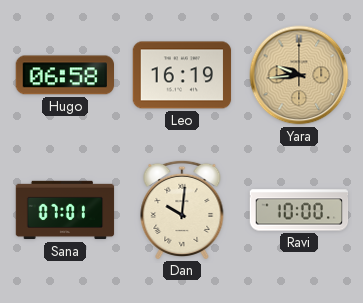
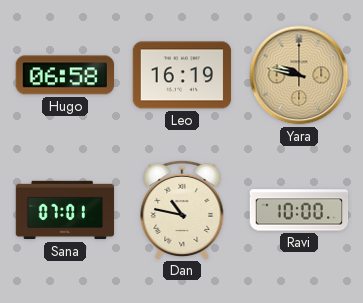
Yara: 9:44 -> 9:47
Dan: 10:01 -> 10:47
